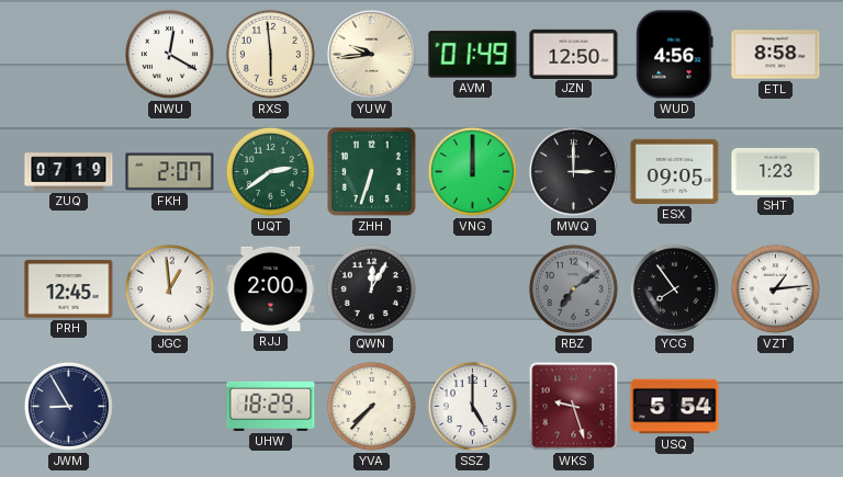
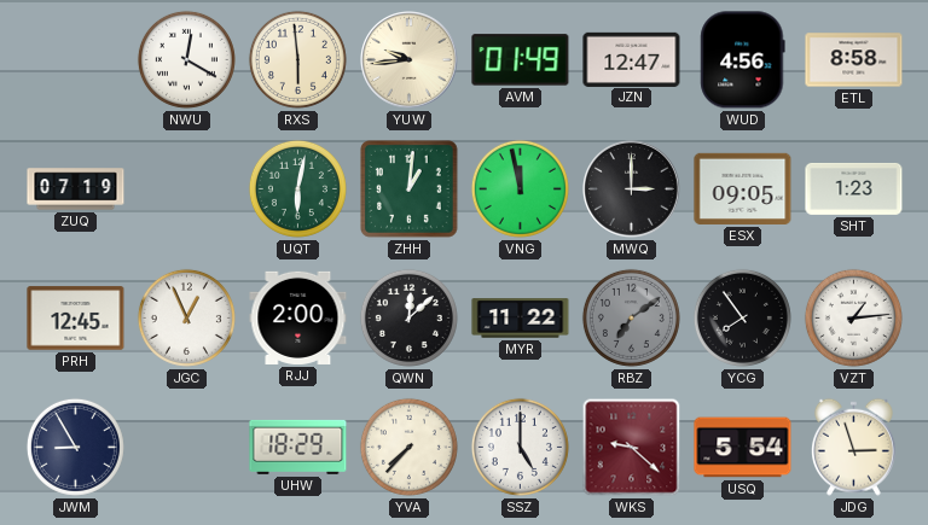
JZN: 12:50 -> 12:47
FKH: 2:07 -> none
UQT: 2:39 -> 6:02
ZHH: 6:33 -> 1:01
VNG: 12:00 -> 11:58
JGC: 12:59 -> 12:56
QWN: 12:05 -> 12:08
MYR: none -> 11:22
WKS: 9:27 -> 9:22
JDG: none -> 2:57
